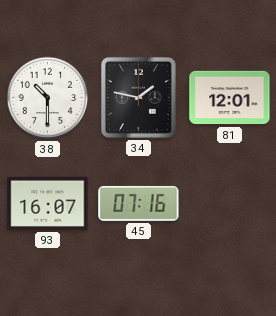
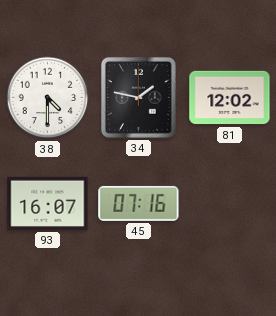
38: 10:30 -> 4:30
81: 12:01 -> 12:02
